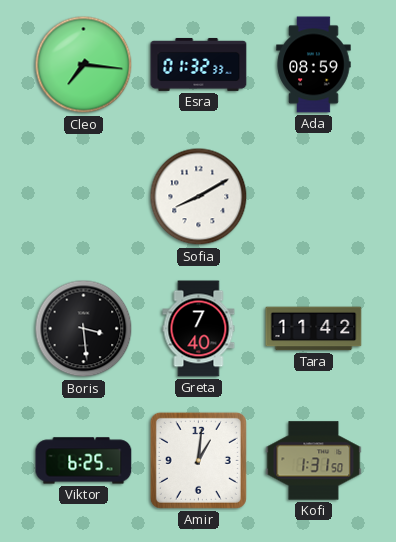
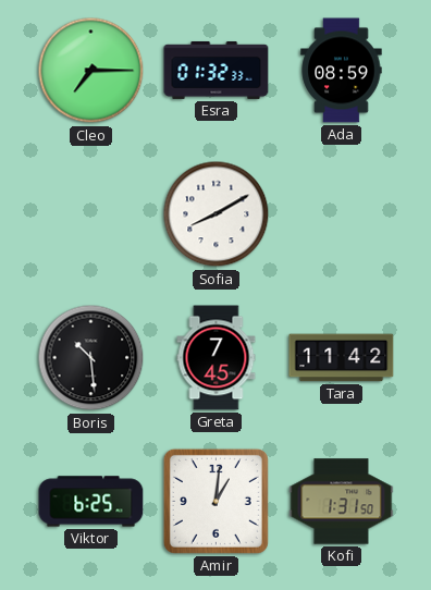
Cleo: 7:16 -> 7:15
Boris: 3:29 -> 10:29
Greta: 7:40 -> 7:45
